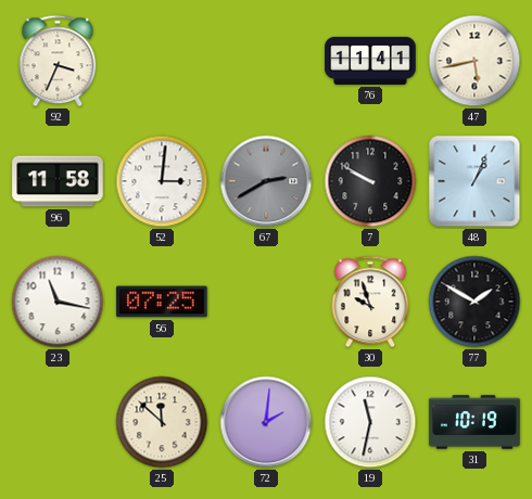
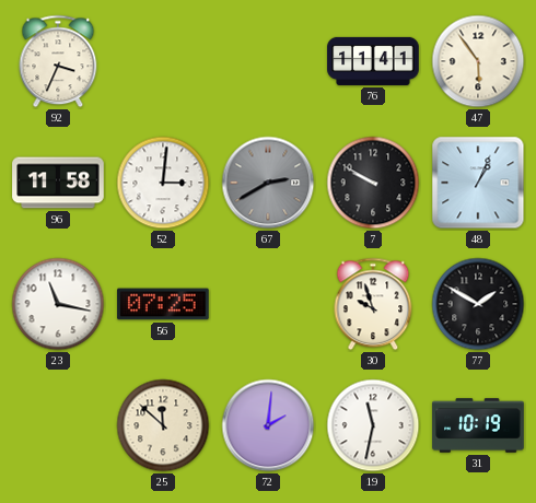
47: 5:43 -> 5:54
